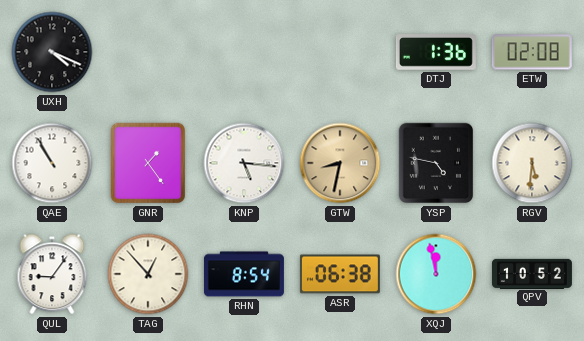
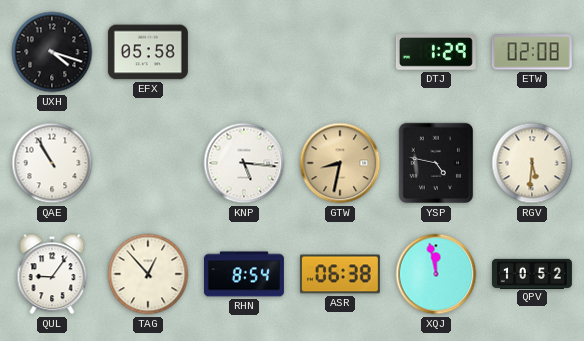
UXH: 4:19 -> 4:18
EFX: none -> 05:58
DTJ: 1:36 -> 1:29
GNR: 1:24 -> none
